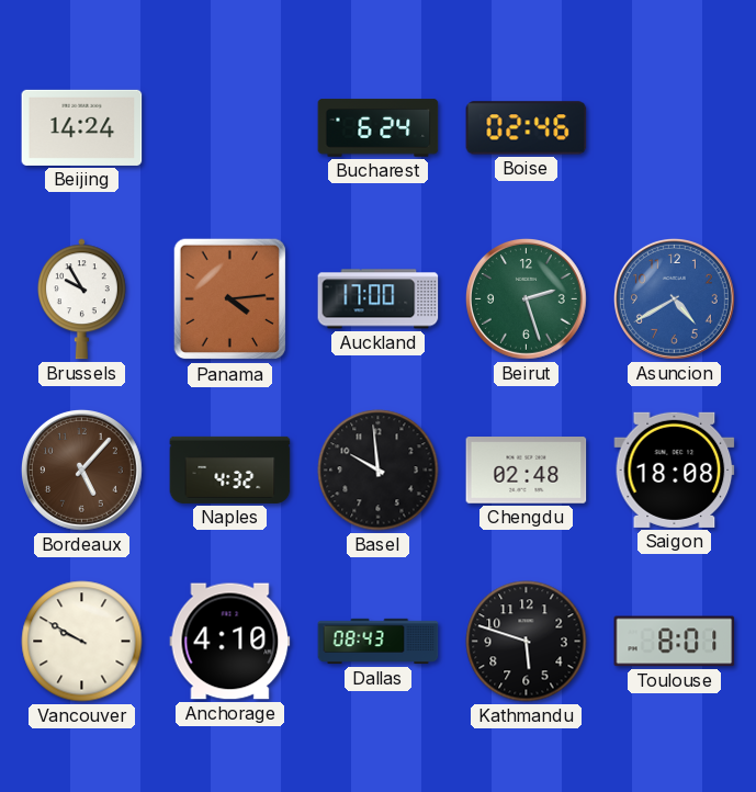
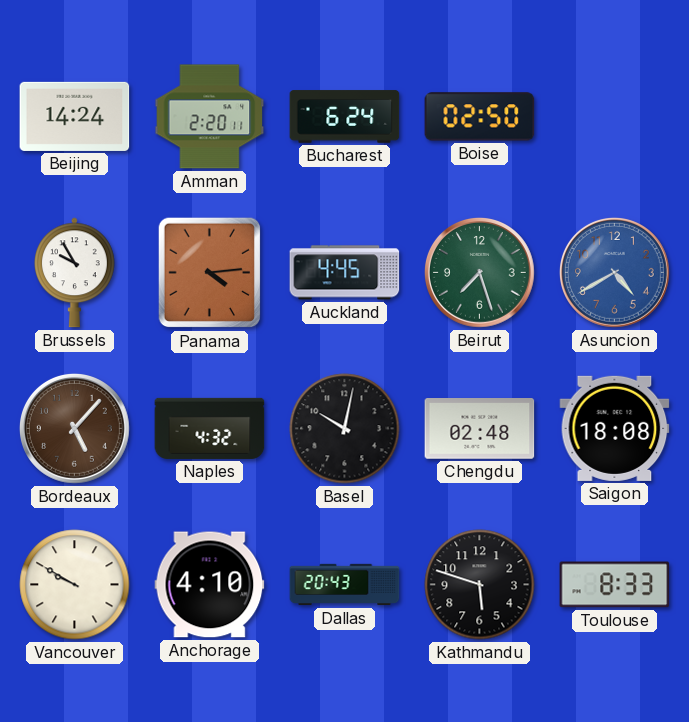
Amman: none -> 2:20
Boise: 02:46 -> 02:50
Auckland: 17:00 -> 4:45
Beirut: 2:27 -> 7:27
Basel: 9:59 -> 10:02
Dallas: 08:43 -> 20:43
Toulouse: 8:01 -> 8:33
